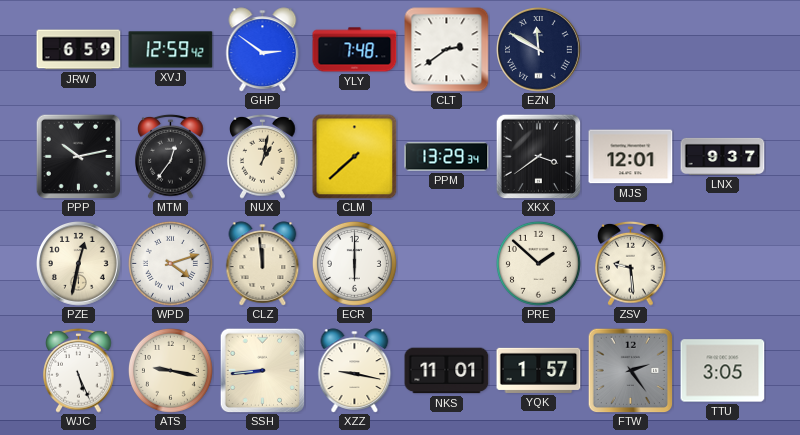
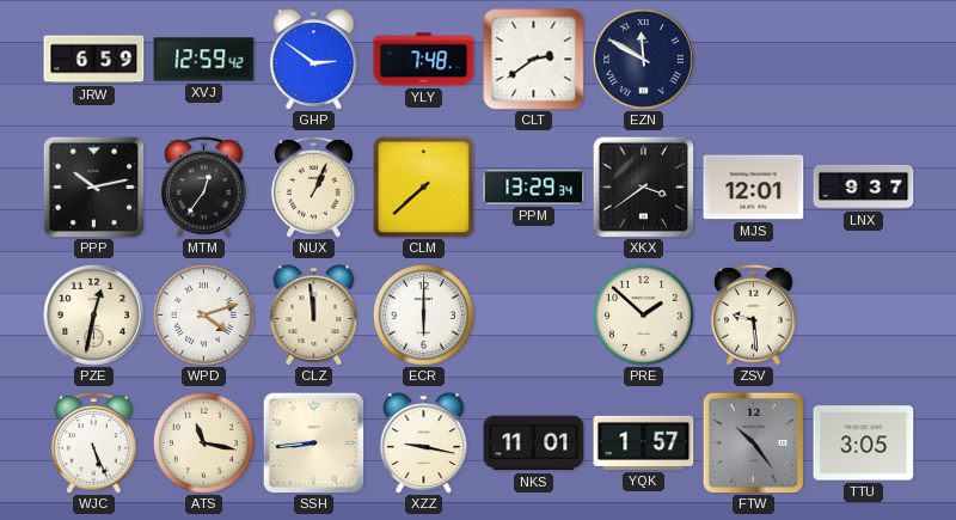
NUX: 1:02 -> 1:04
ATS: 9:17 -> 11:17
FTW: 2:24 -> 10:24
